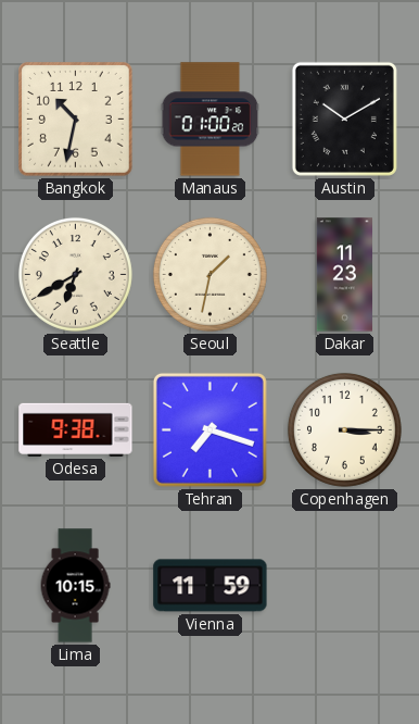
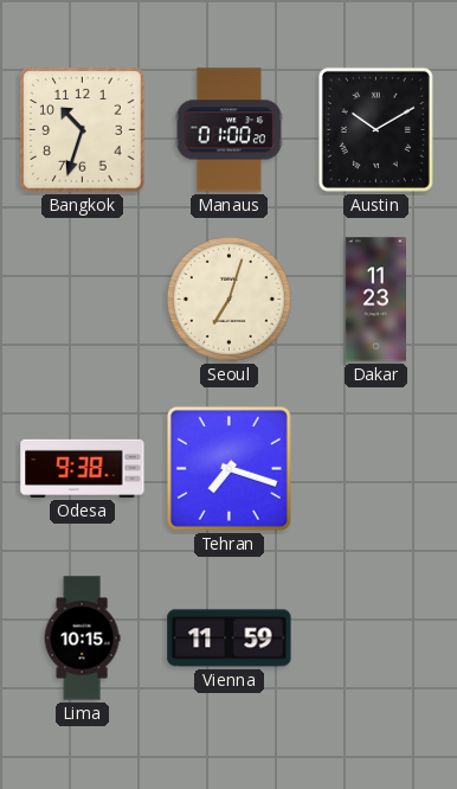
Bangkok: 10:32 -> 10:33
Seattle: 6:40 -> none
Seoul: 1:32 -> 7:03
Copenhagen: 3:15 -> none
